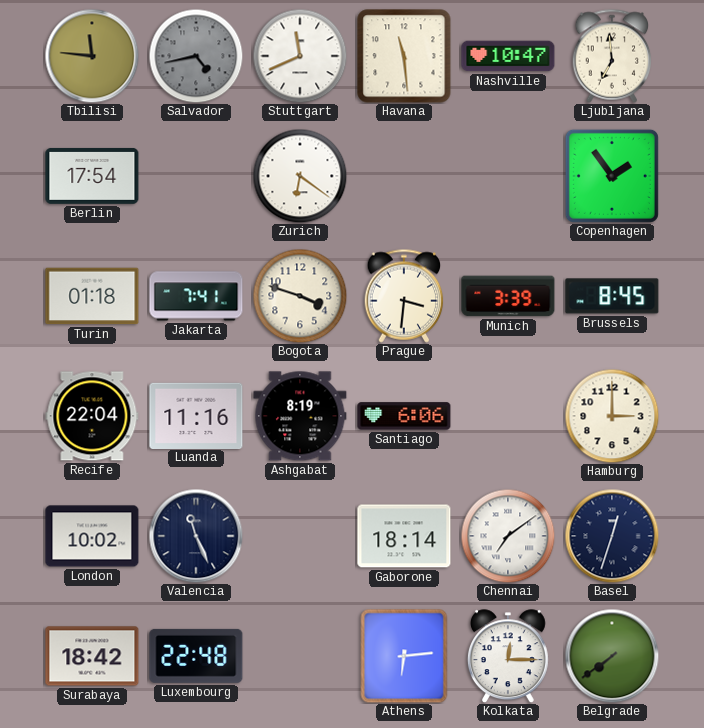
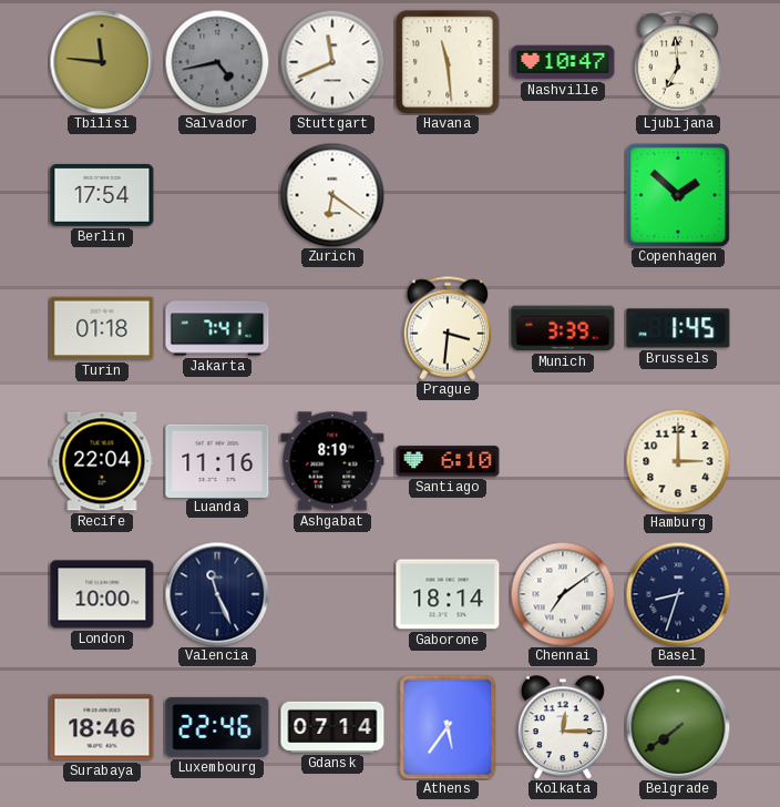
Copenhagen: 1:54 -> 1:52
Bogota: 3:48 -> none
Brussels: 8:45 -> 1:45
Santiago: 6:06 -> 6:10
London: 10:02 -> 10:00
Basel: 12:33 -> 8:33
Surabaya: 18:42 -> 18:46
Luxembourg: 22:48 -> 22:46
Gdansk: none -> 07:14
Athens: 6:14 -> 5:36
